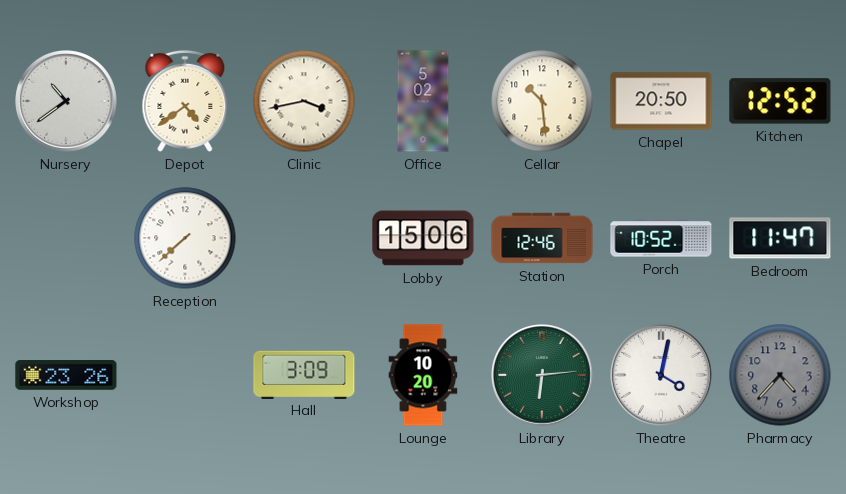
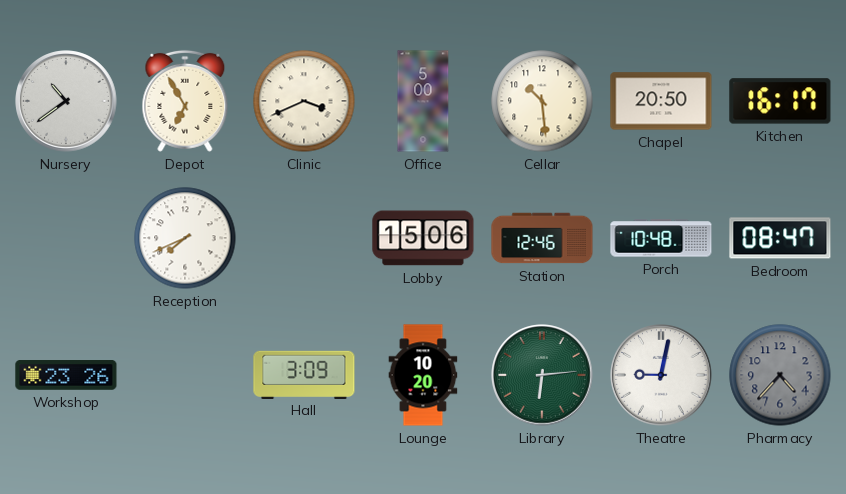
Depot: 4:39 -> 6:55
Clinic: 3:43 -> 3:41
Office: 5:02 -> 5:00
Kitchen: 12:52 -> 16:17
Reception: 7:38 -> 7:41
Porch: 10:52 -> 10:48
Bedroom: 11:47 -> 08:47
Theatre: 4:02 -> 9:02
